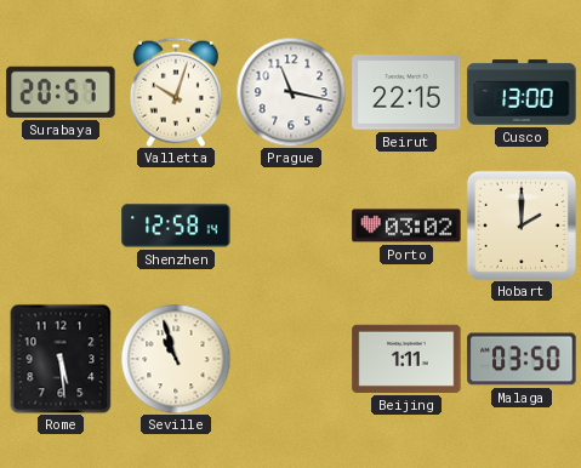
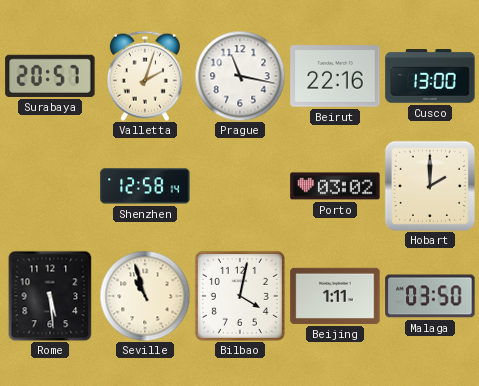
Valletta: 10:03 -> 2:03
Beirut: 22:15 -> 22:16
Bilbao: none -> 4:02
